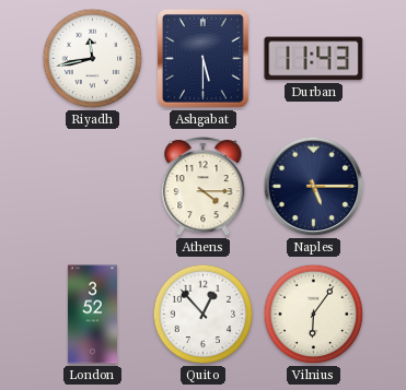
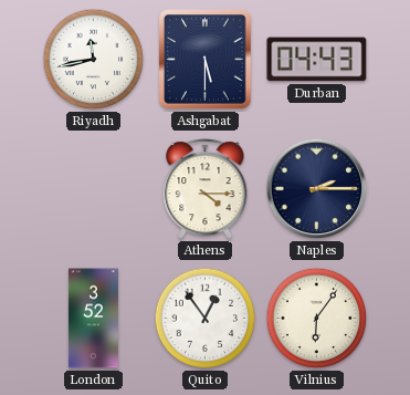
Durban: 11:43 -> 04:43
Naples: 5:15 -> 2:15
Quito: 12:53 -> 12:54
